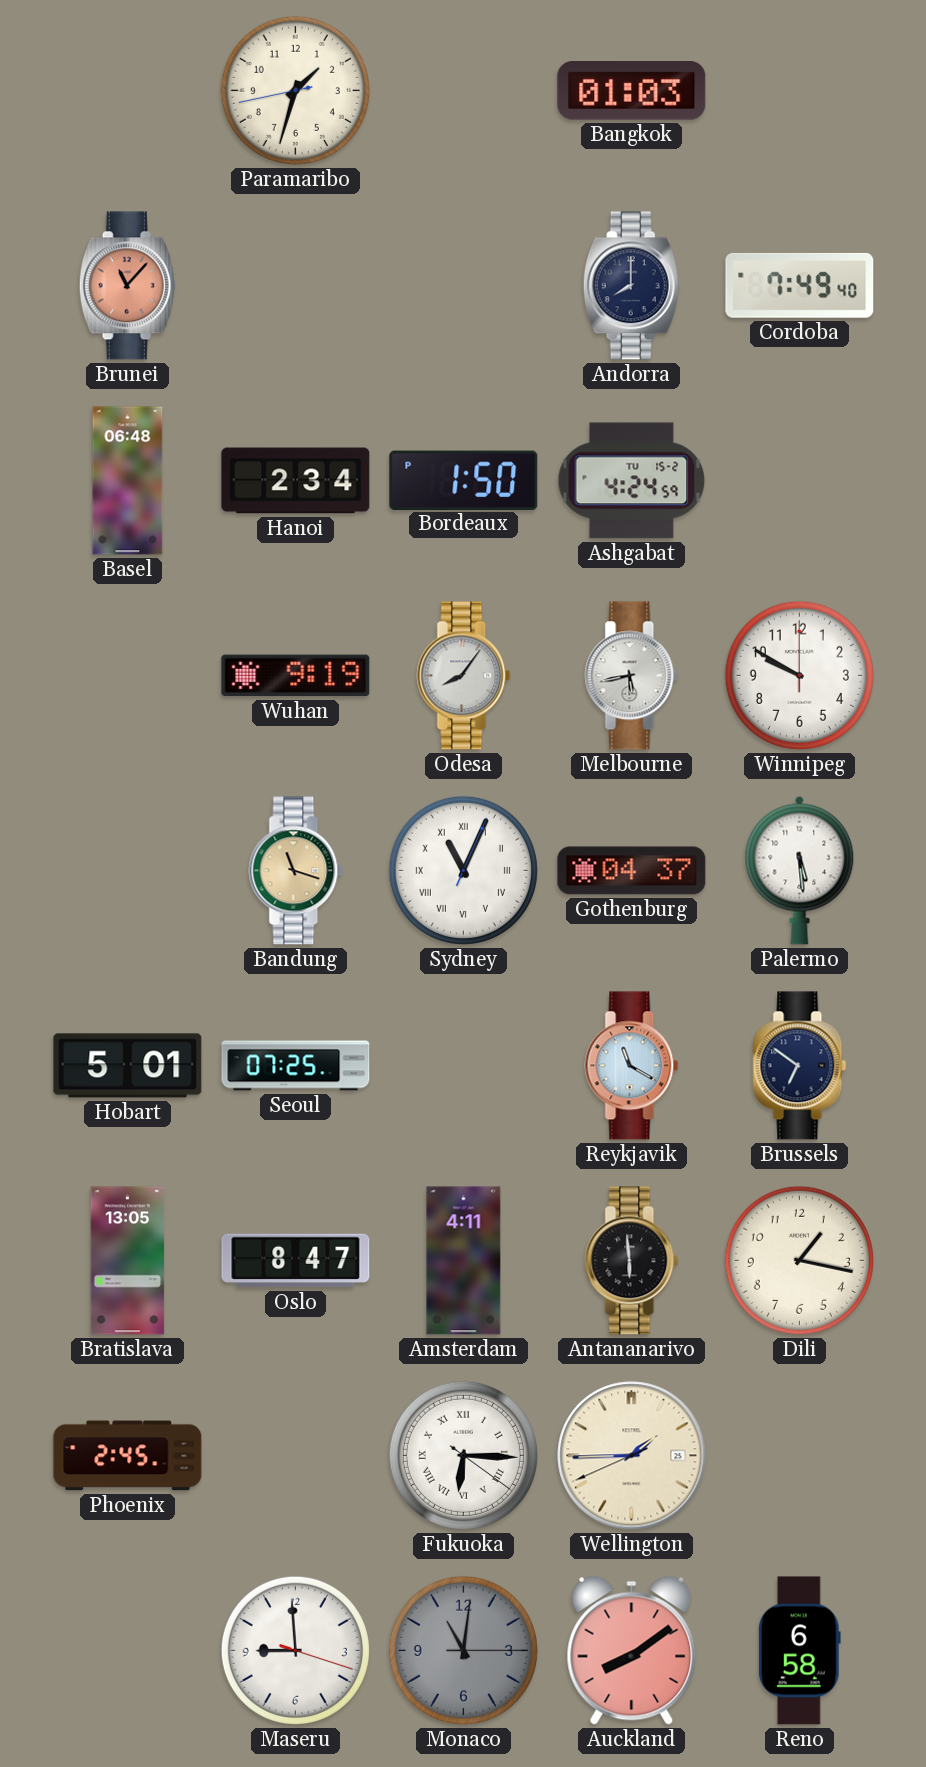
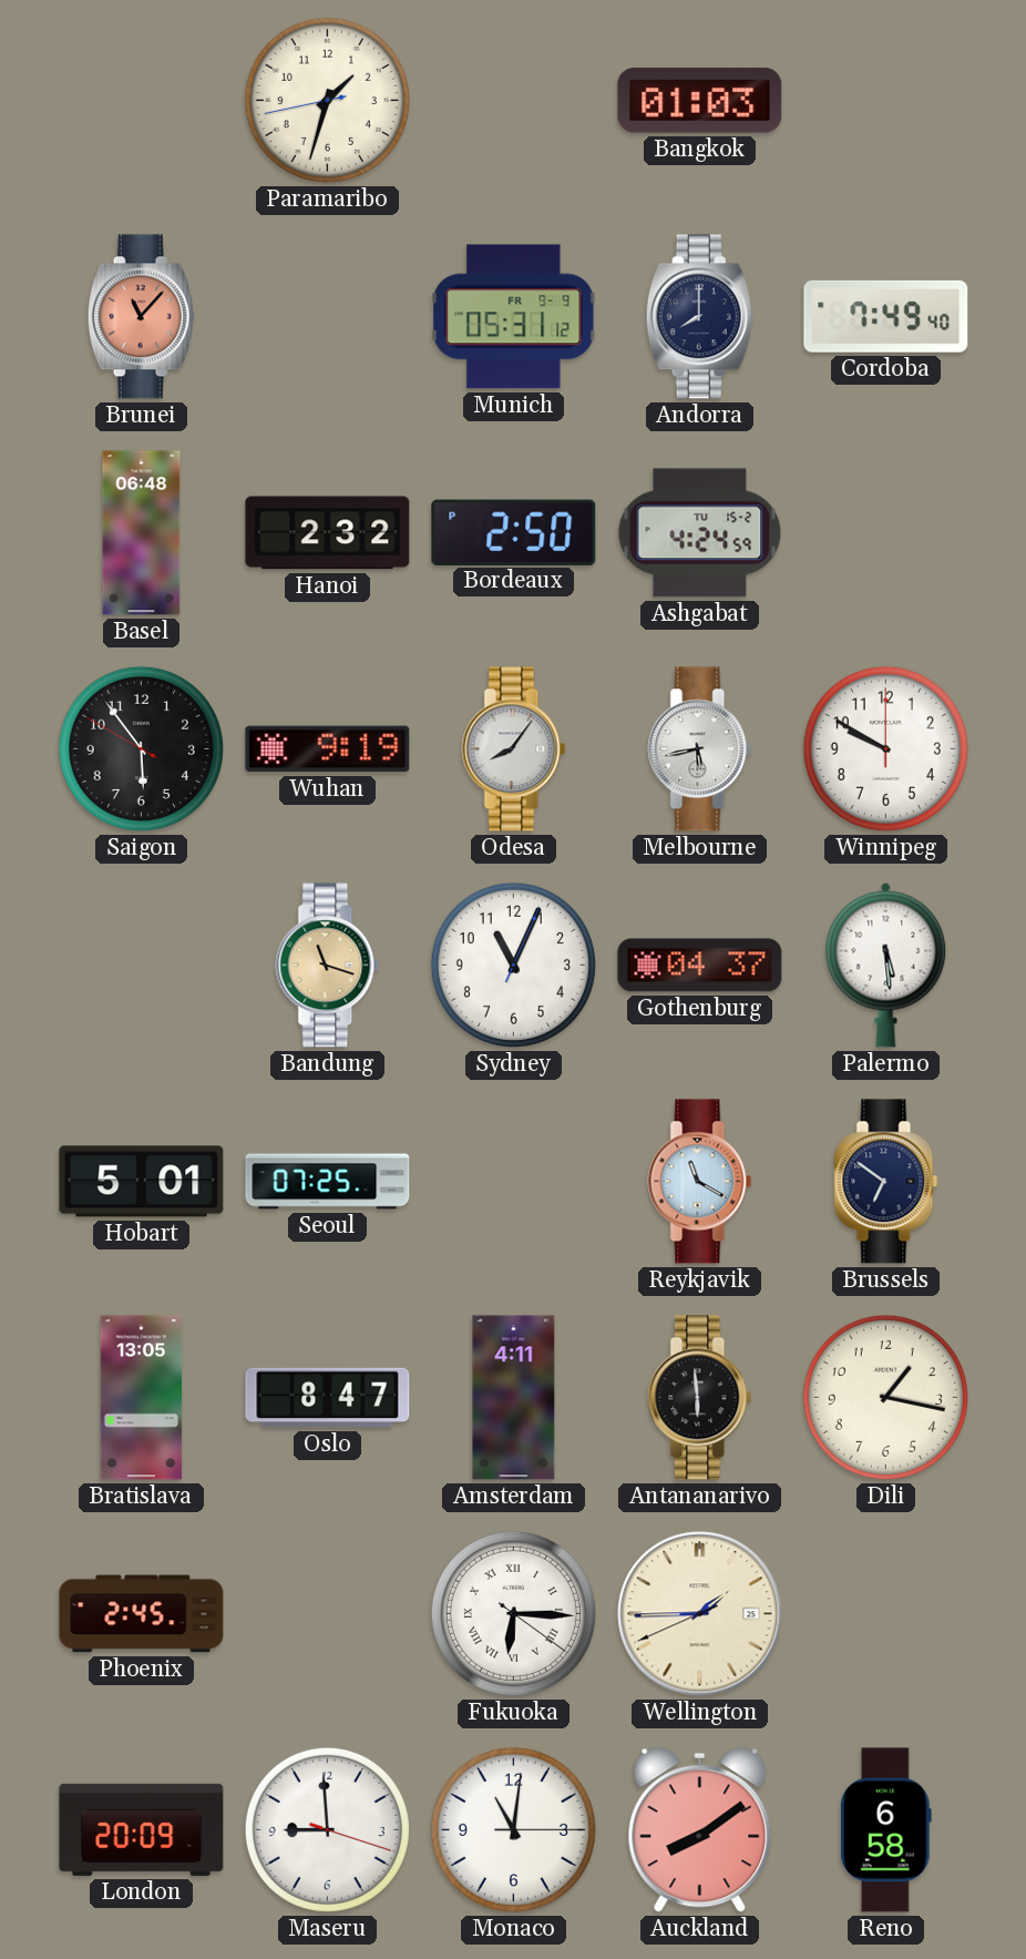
Munich: none -> 05:31
Hanoi: 2:34 -> 2:32
Bordeaux: 1:50 -> 2:50
Saigon: none -> 5:53
Sydney numerals: Roman -> Arabic
London: none -> 20:09
Monaco dial: grey -> white
